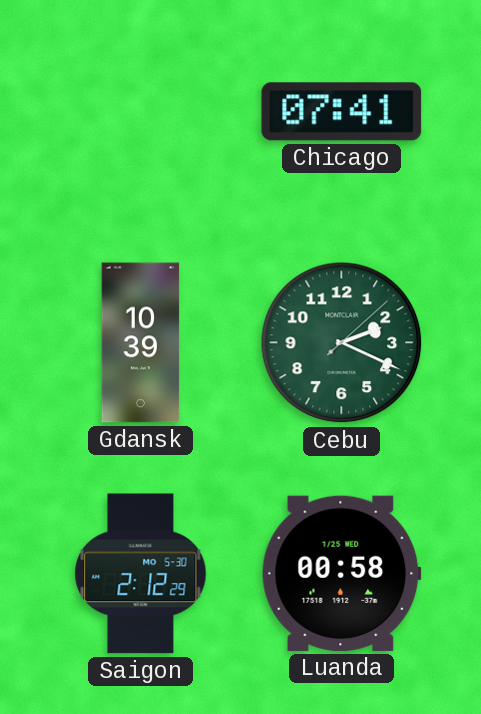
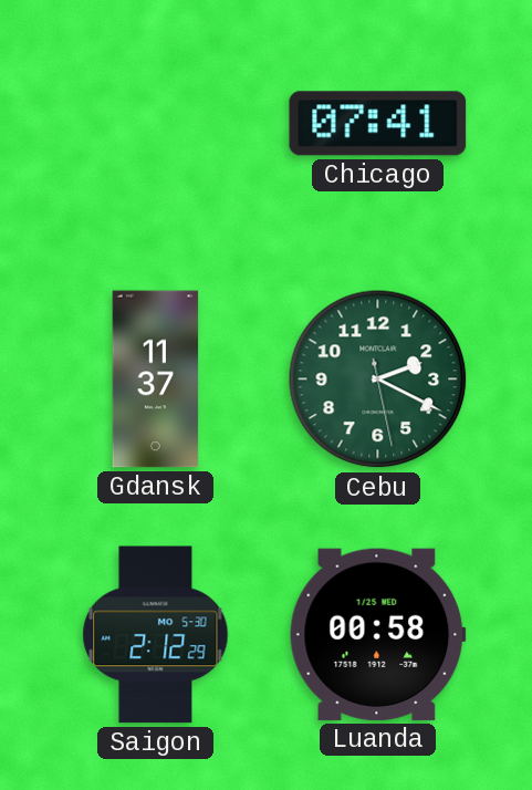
Gdansk: 10:39 -> 11:37
Cebu: 2:19:08 -> 2:19:28
